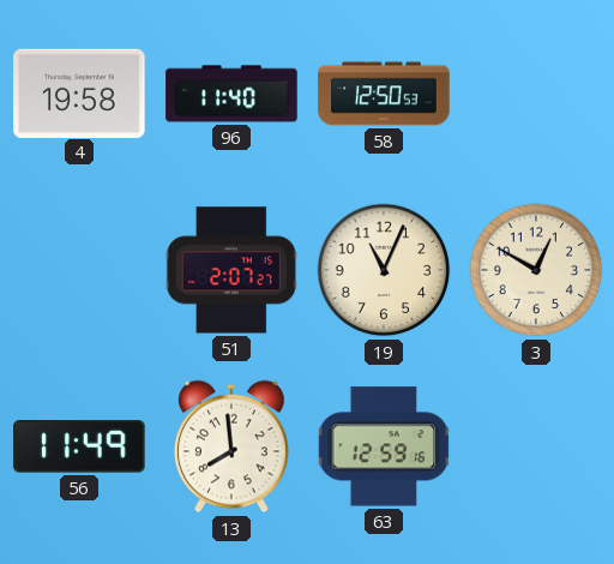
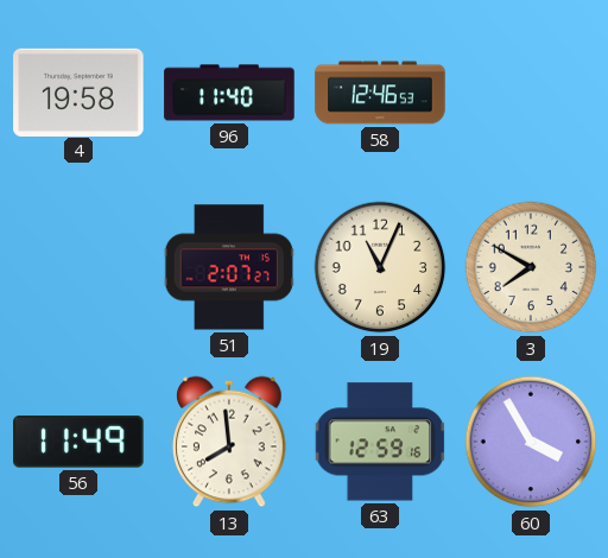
58: 12:50 -> 12:46
3: 12:50 -> 7:50
60: none -> 3:55
